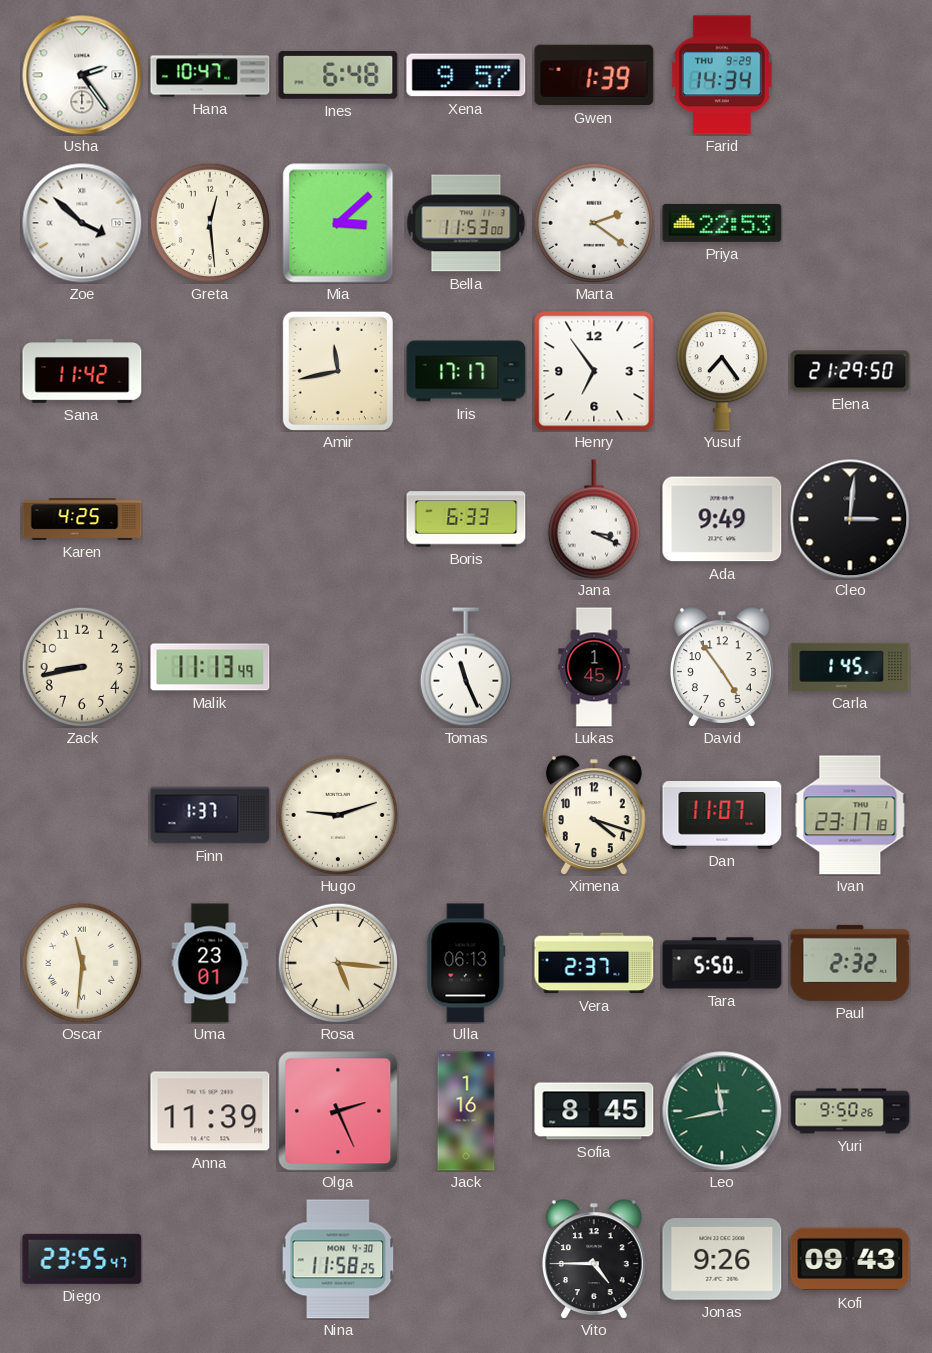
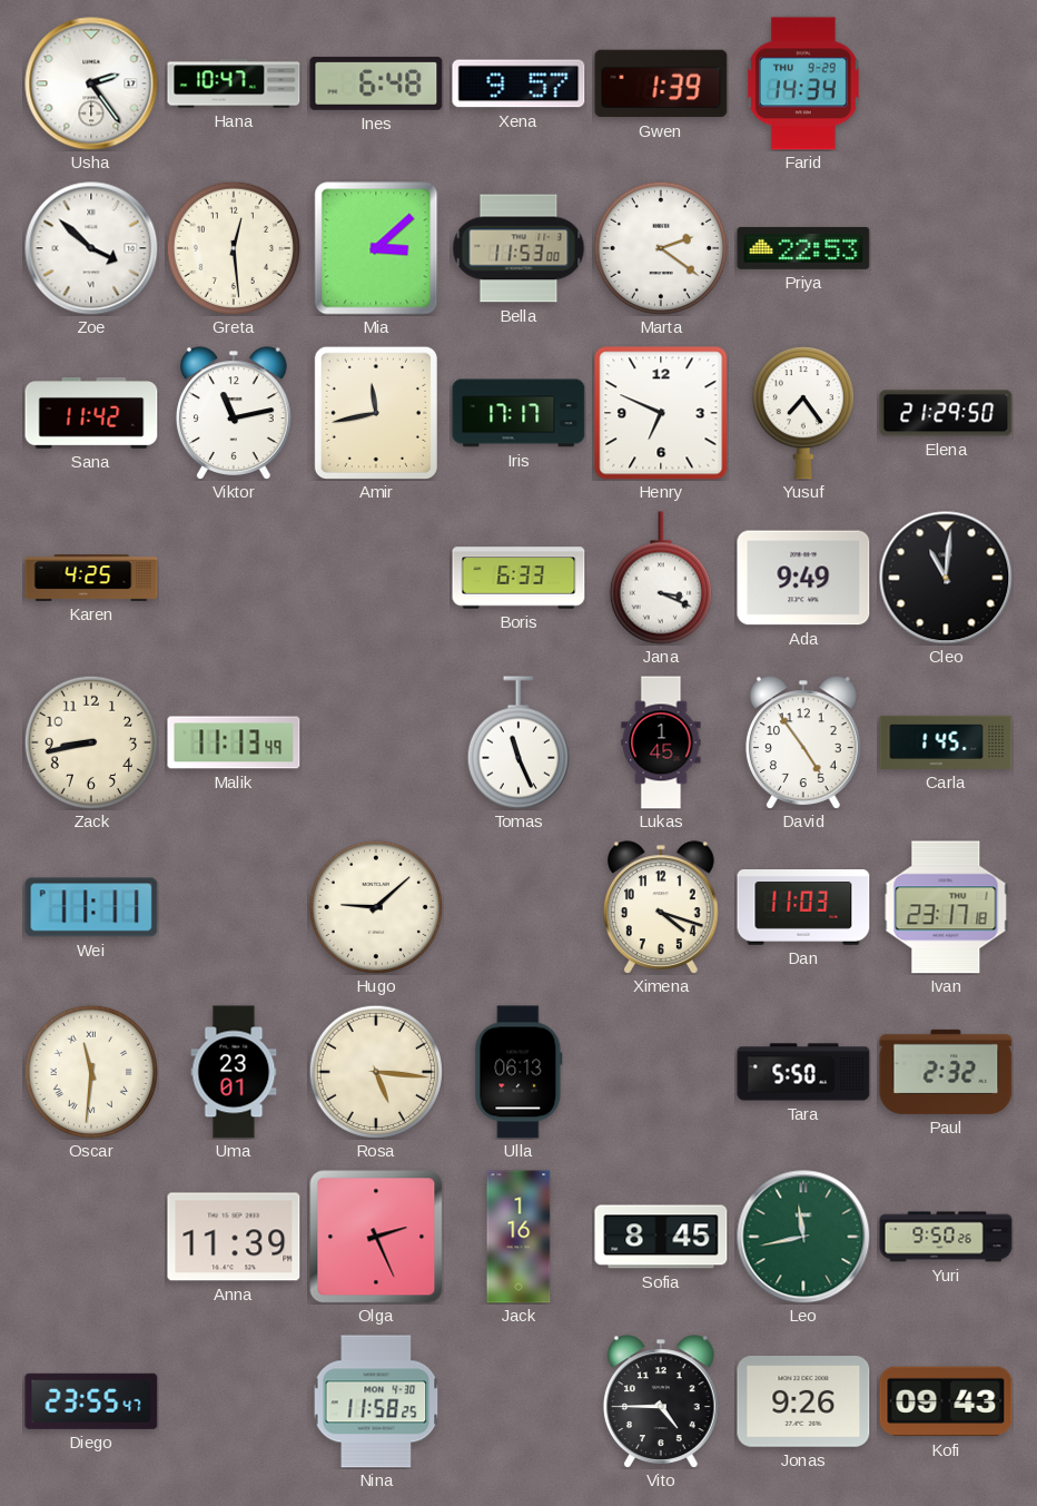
Viktor: none -> 11:13
Henry: 6:54 -> 6:49
Cleo: 3:01 -> 11:01
Wei: none -> 11:11
Finn: 1:37 -> none
Hugo: 9:12 -> 9:08
Dan: 11:07 -> 11:03
Vera: 2:37 -> none
